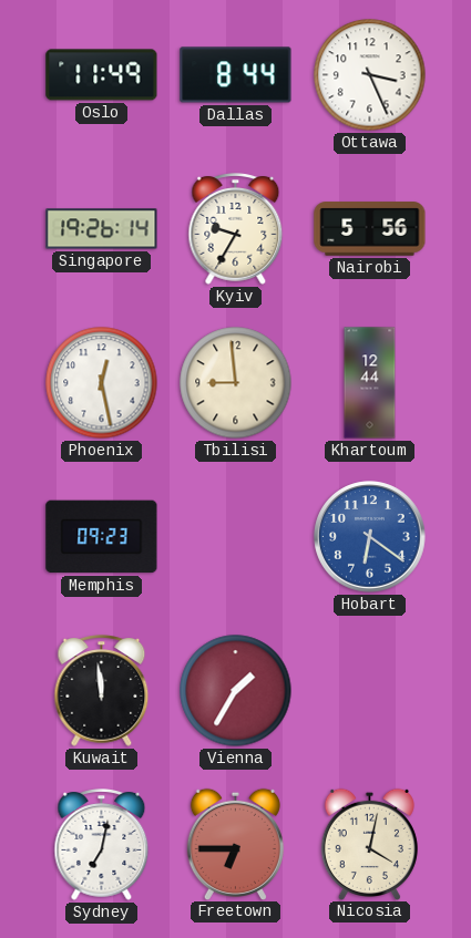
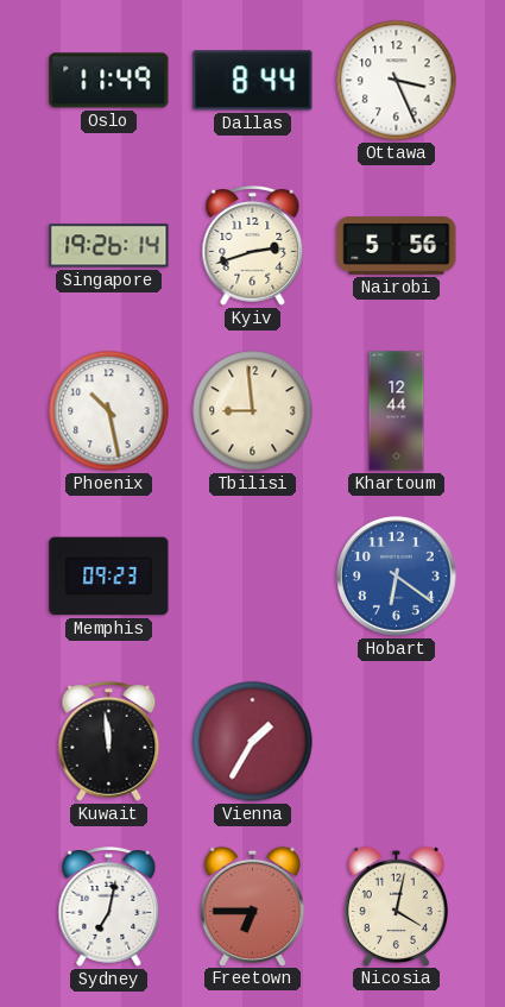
Kyiv: 9:35 -> 2:42
Phoenix: 12:28 -> 10:28
